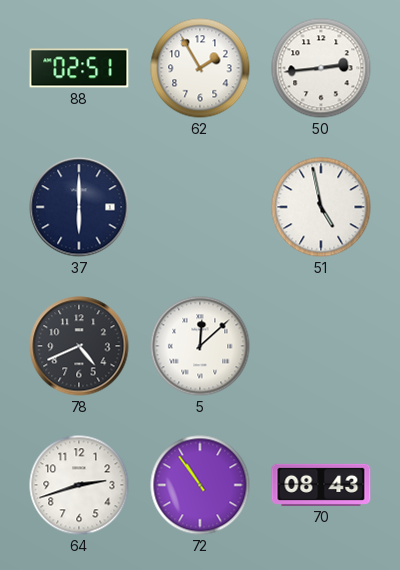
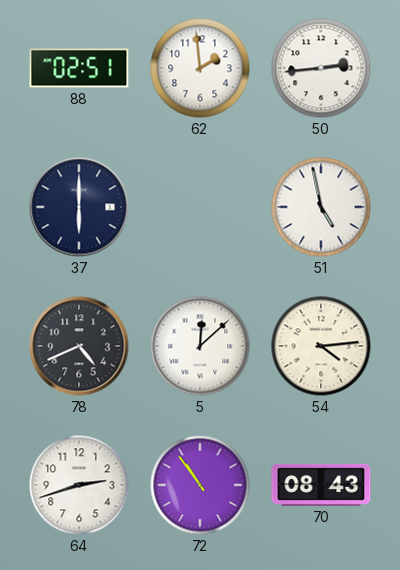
62: 1:55 -> 1:59
54: none -> 4:14
